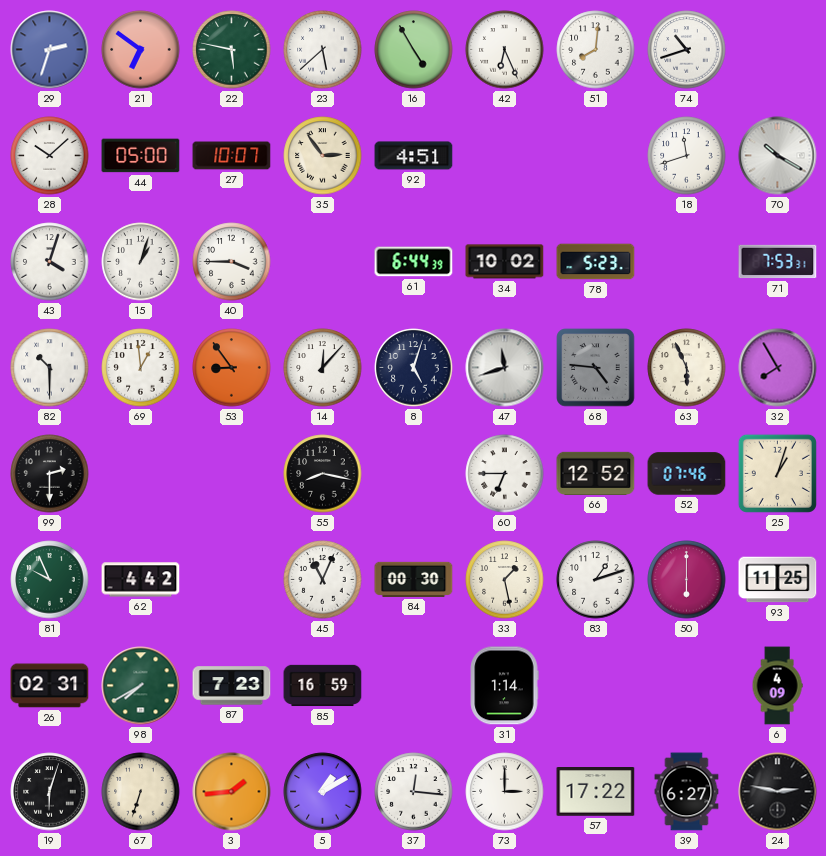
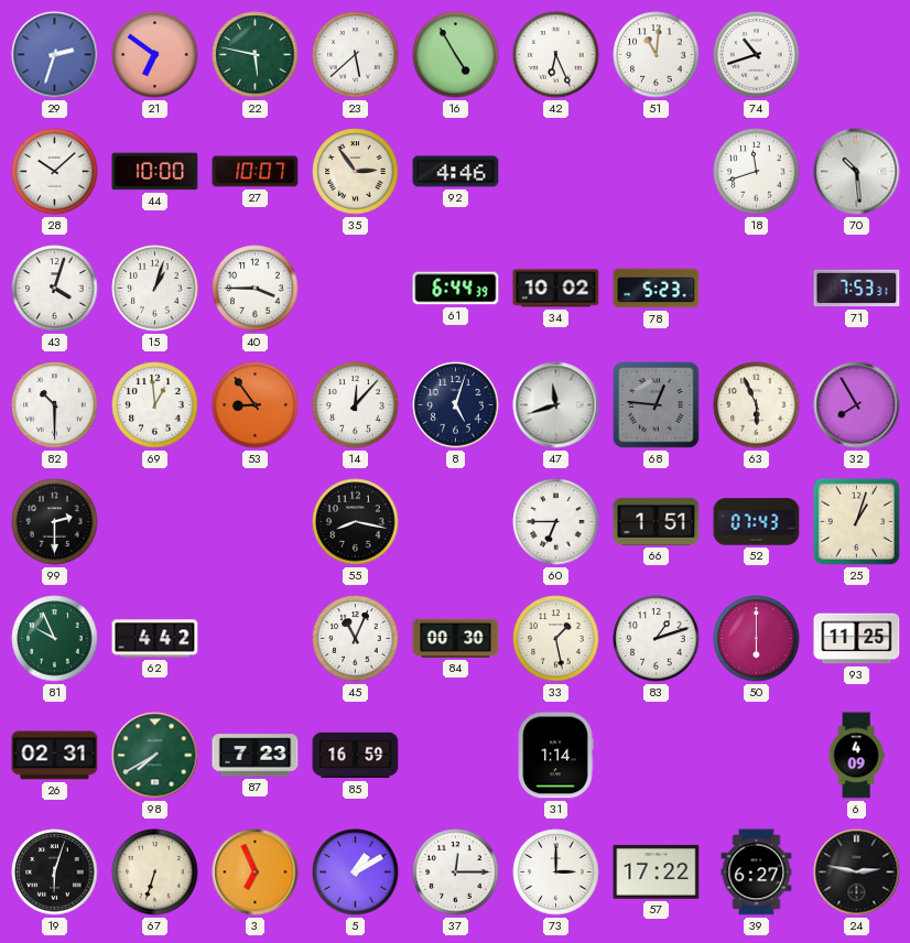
51: 8:01 -> 11:01
44: 05:00 -> 10:00
92: 4:51 -> 4:46
70: 10:20 -> 10:29
68: 4:46 -> 12:46
66: 12:52 -> 1:51
52: 07:46 -> 07:43
3: 1:44 -> 6:56
37: 12:16 -> 12:15
